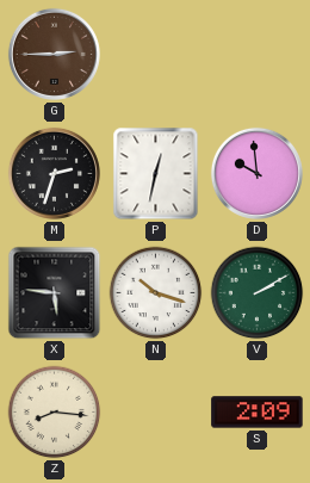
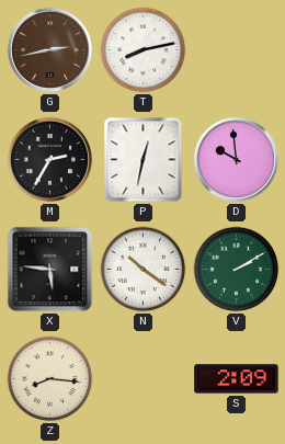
G: 2:45 -> 2:43
T: none -> 8:13
M: 2:33 -> 2:35
N: 10:18 -> 10:21
